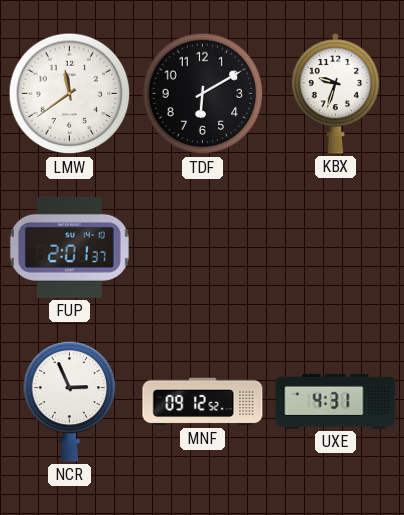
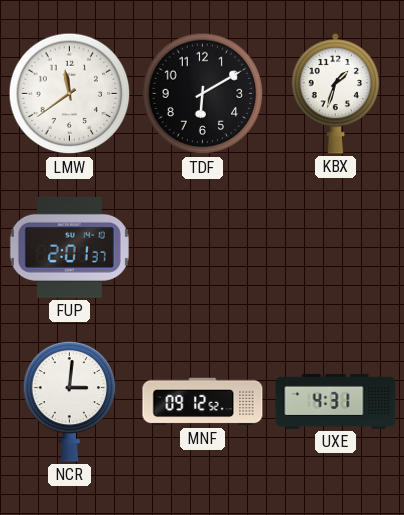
KBX: 9:33 -> 1:33
NCR: 2:56 -> 3:01
